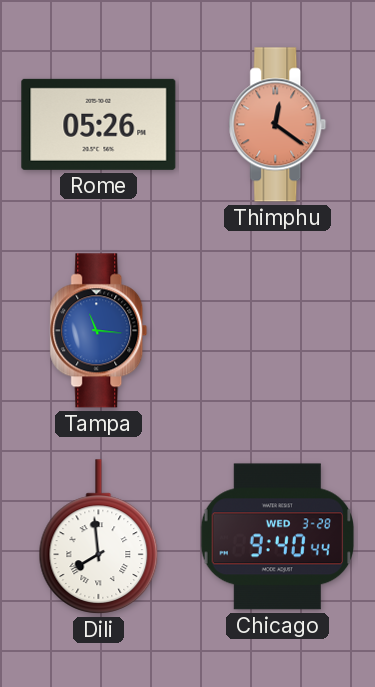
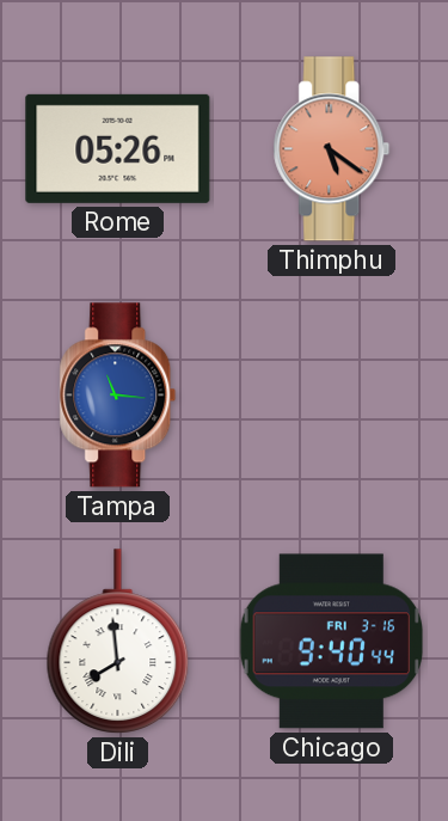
Thimphu: 12:21 -> 5:21
Chicago date: WED 3-28 -> FRI 3-16
